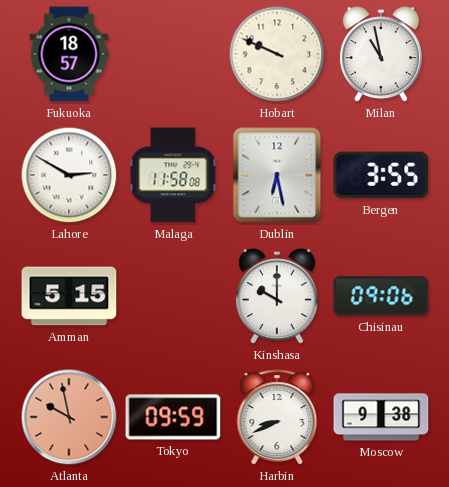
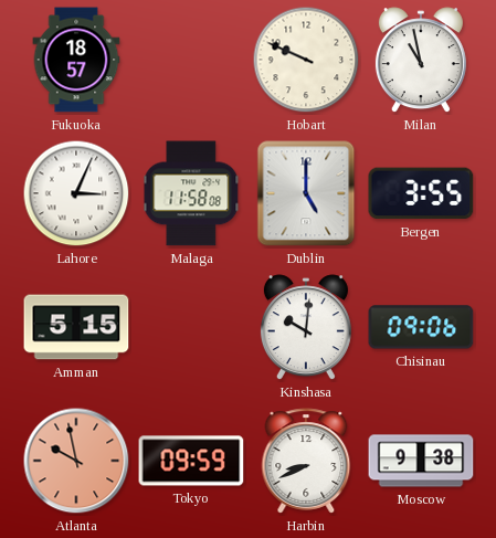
Lahore: 2:50 -> 3:04
Dublin: 6:28 -> 5:00
Kinshasa: 10:00 -> 10:01
